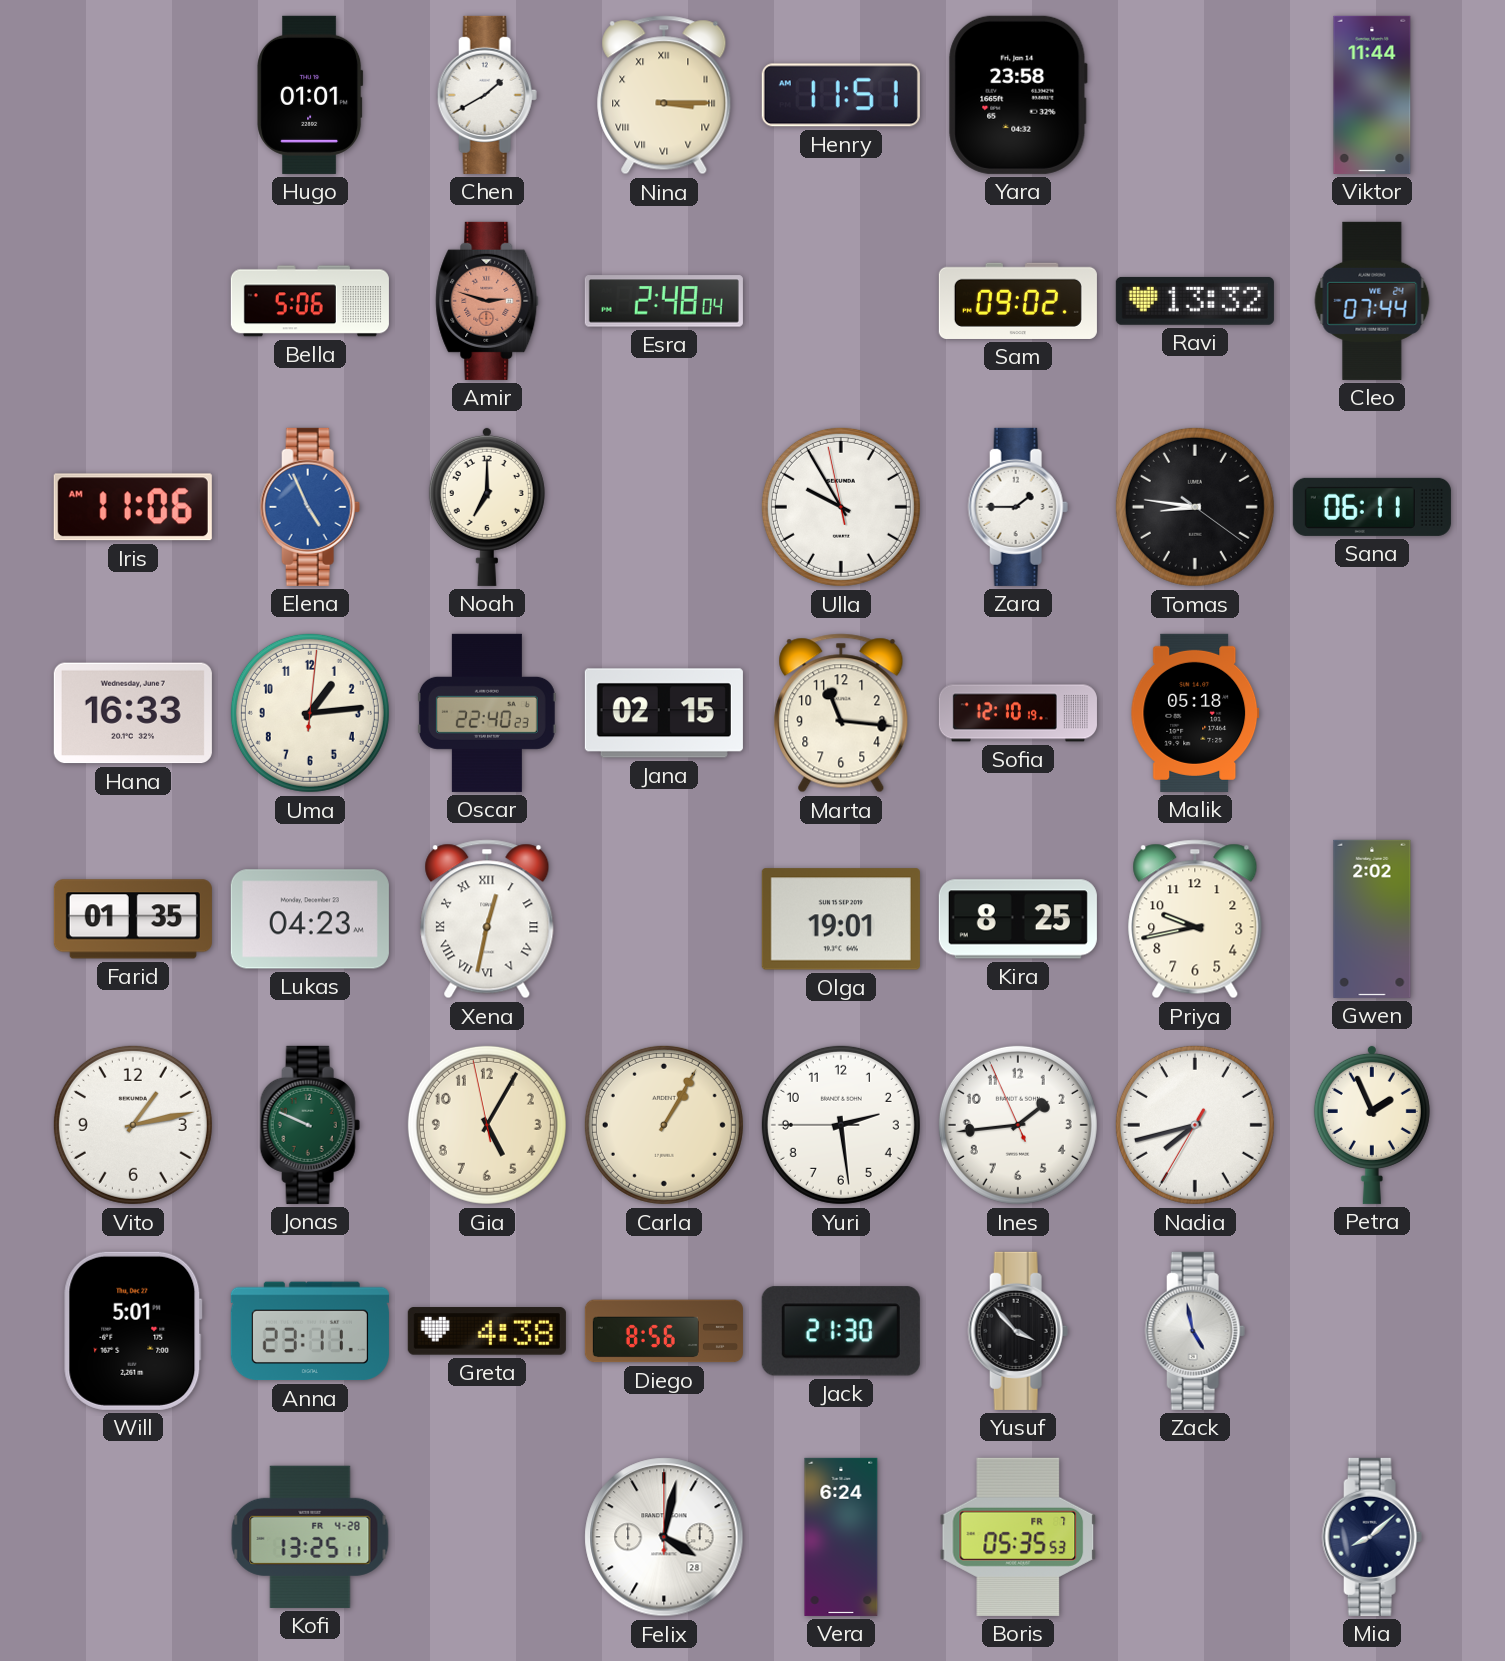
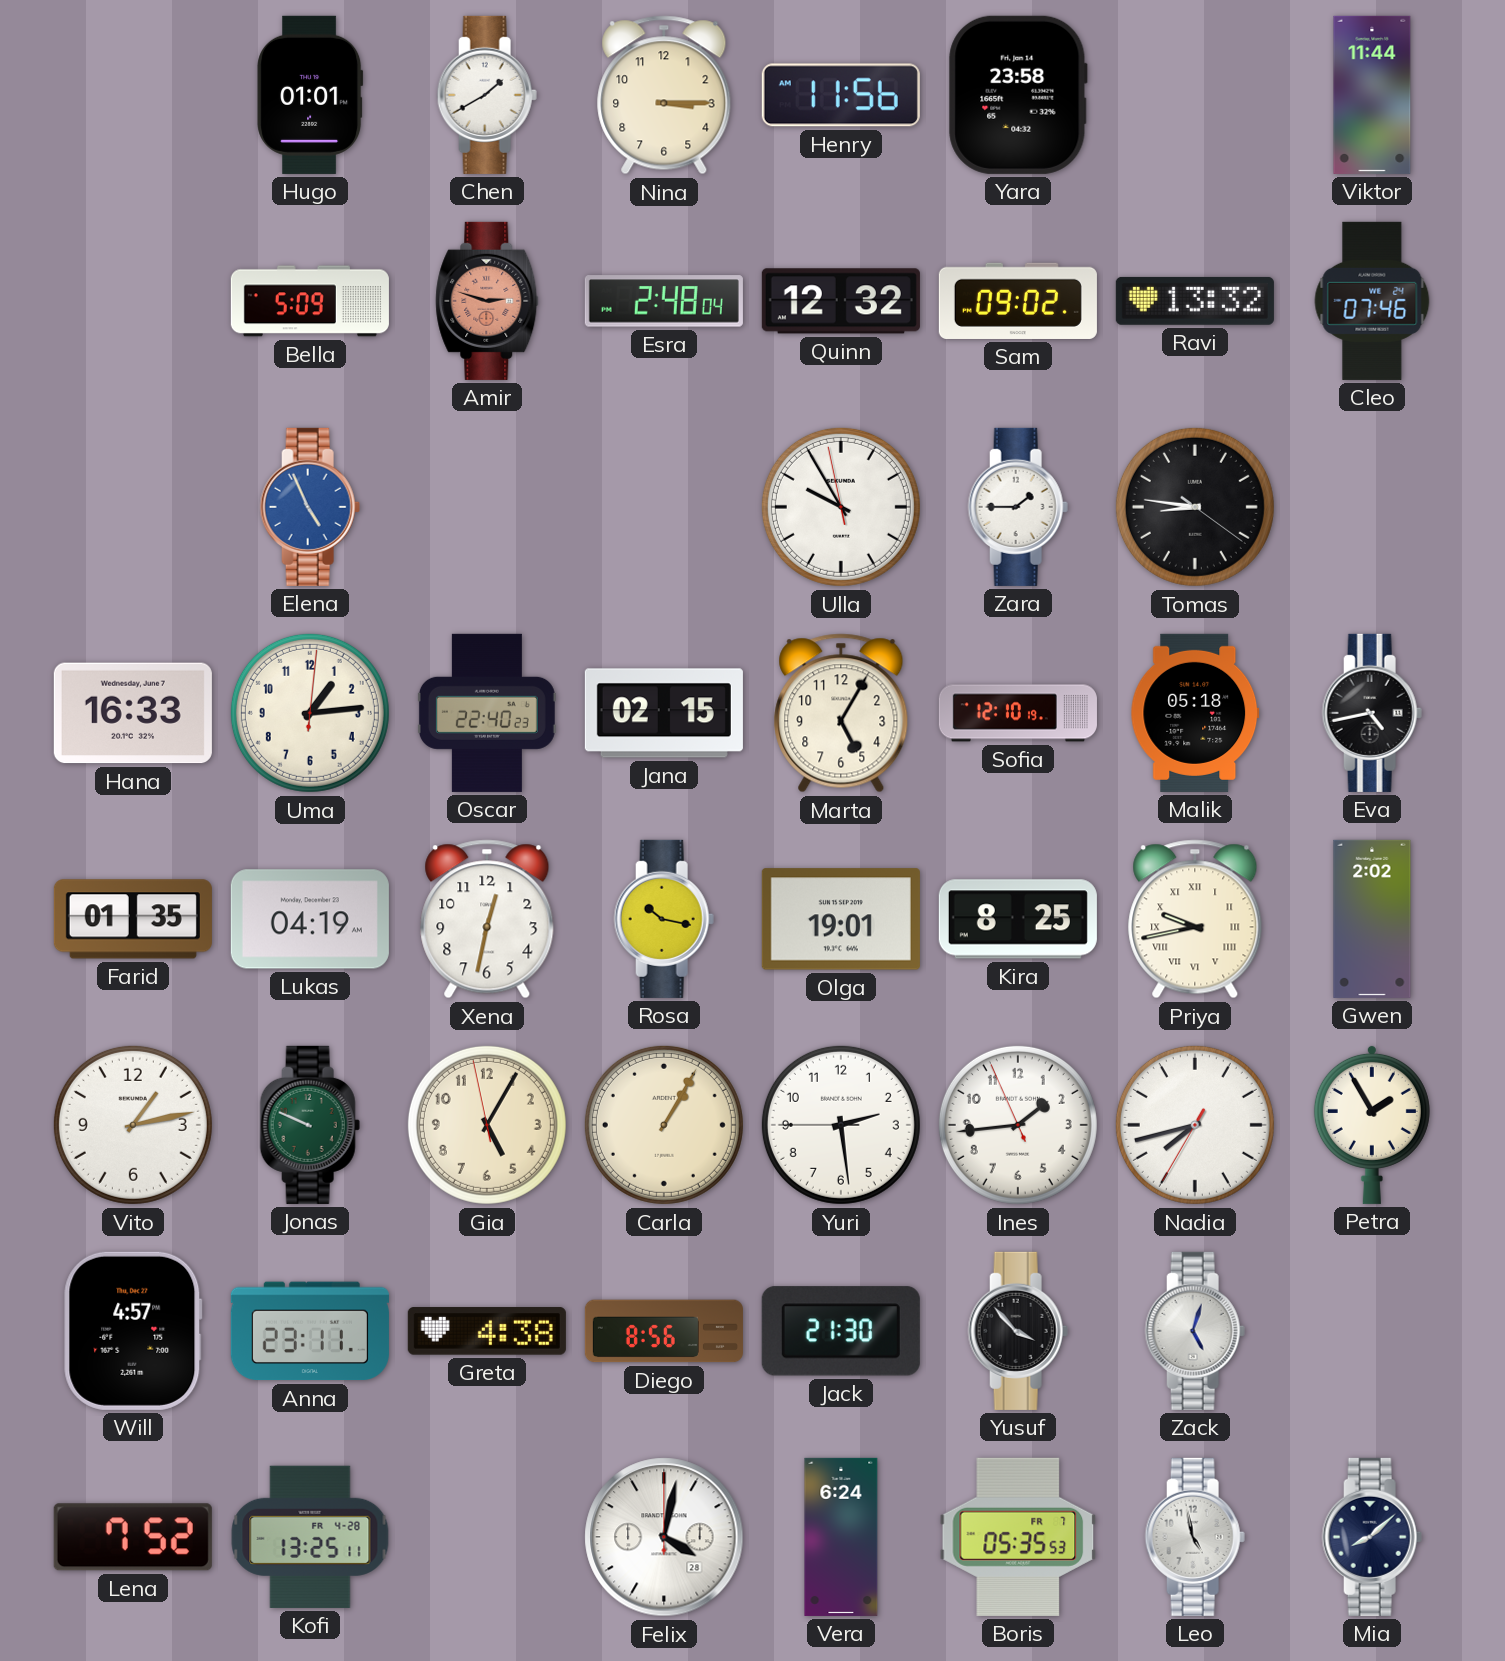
Nina numerals: Roman -> Arabic
Henry: 11:51 -> 11:56
Bella: 5:06 -> 5:09
Quinn: none -> 12:32
Cleo: 07:44 -> 07:46
Iris: 11:06 -> none
Noah: 7:00 -> none
Sana: 06:11 -> none
Marta: 11:16 -> 5:05
Eva: none -> 4:43
Lukas: 04:23 -> 04:19
Xena numerals: Roman -> Arabic
Rosa: none -> 10:17
Priya numerals: Arabic -> Roman
Petra: 1:56 -> 1:55
Will: 5:01 -> 4:57
Zack: 4:58 -> 5:03
Lena: none -> 7:52
Leo: none -> 4:58
